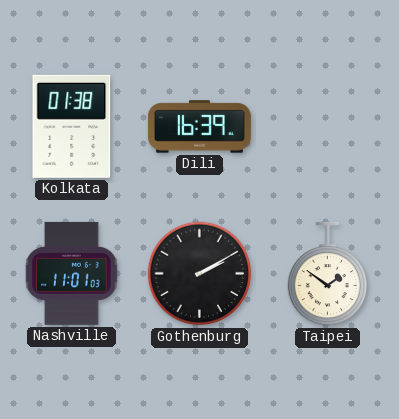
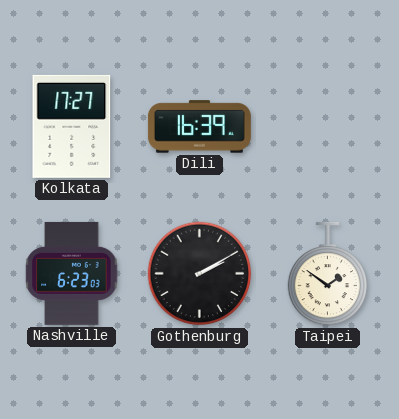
Kolkata: 01:38 -> 17:27
Nashville: 11:01 -> 6:23
